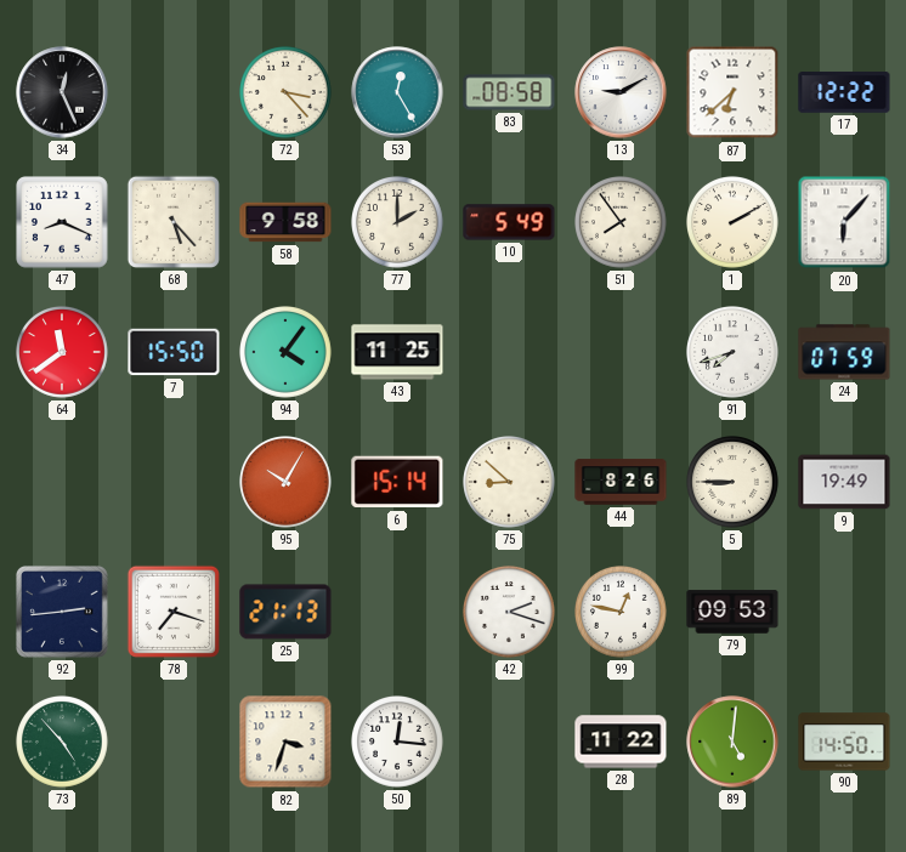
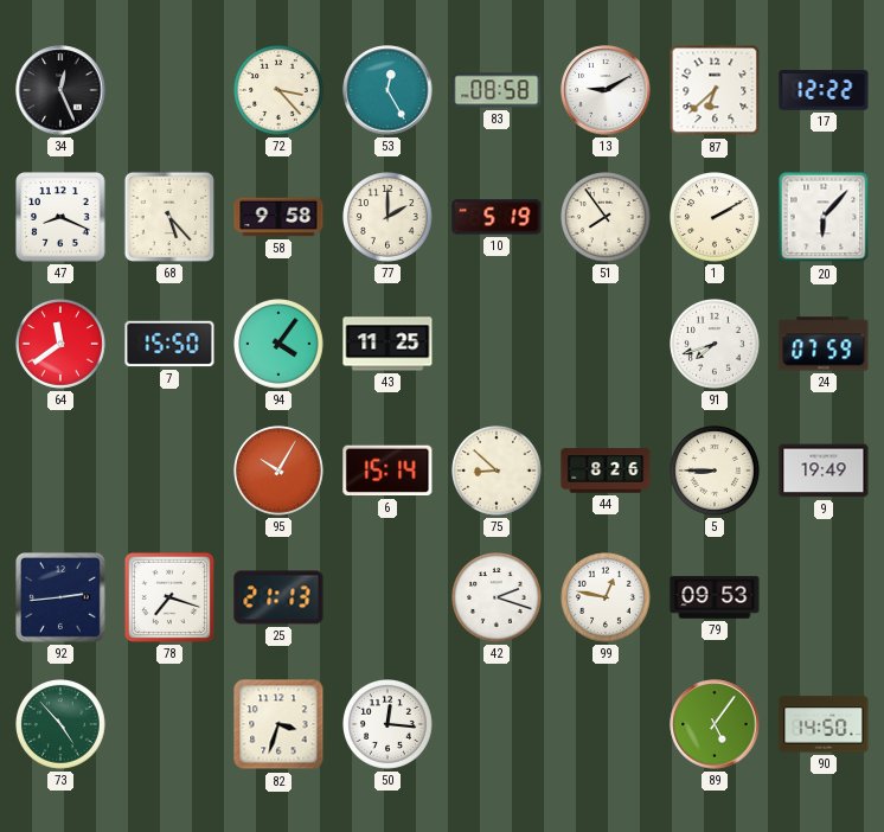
10: 5:49 -> 5:19
28: 11:22 -> none
89: 5:01 -> 5:06
